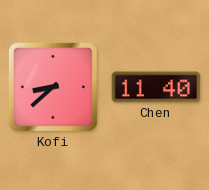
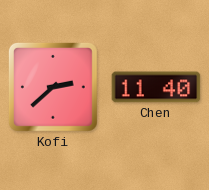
Kofi: 8:38 -> 2:38
